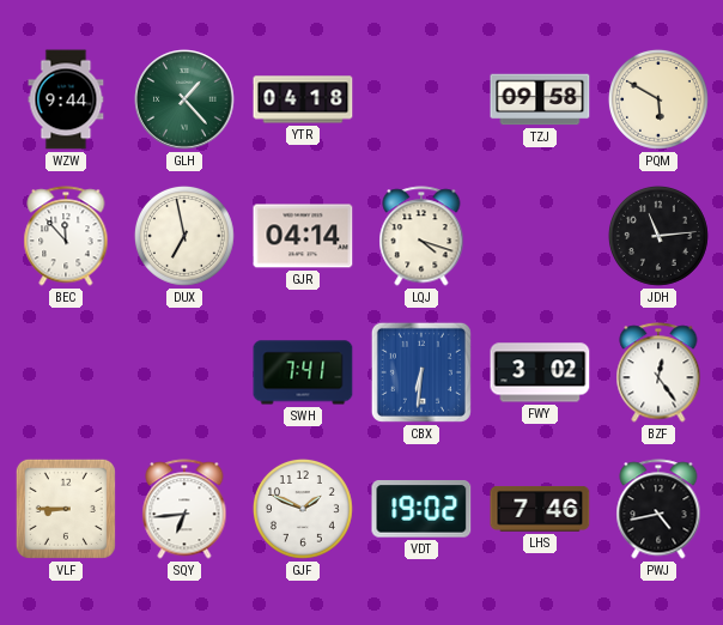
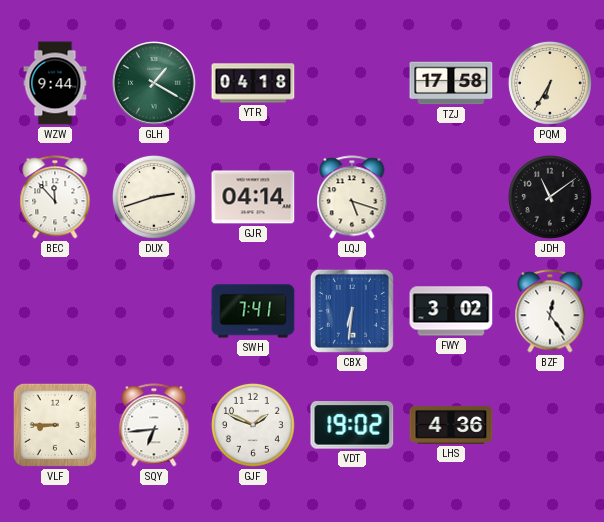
GLH: 1:23 -> 1:20
TZJ: 09:58 -> 17:58
PQM: 5:50 -> 6:35
DUX: 6:58 -> 2:42
LQJ: 4:18 -> 5:18
JDH: 11:14 -> 11:09
LHS: 7:46 -> 4:36
PWJ: 4:43 -> none
